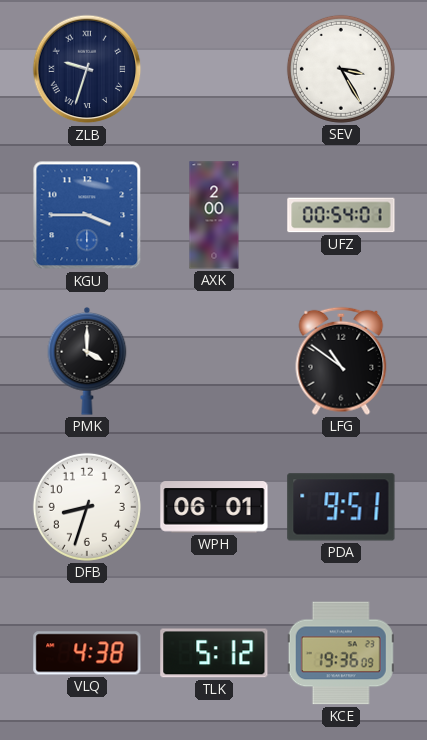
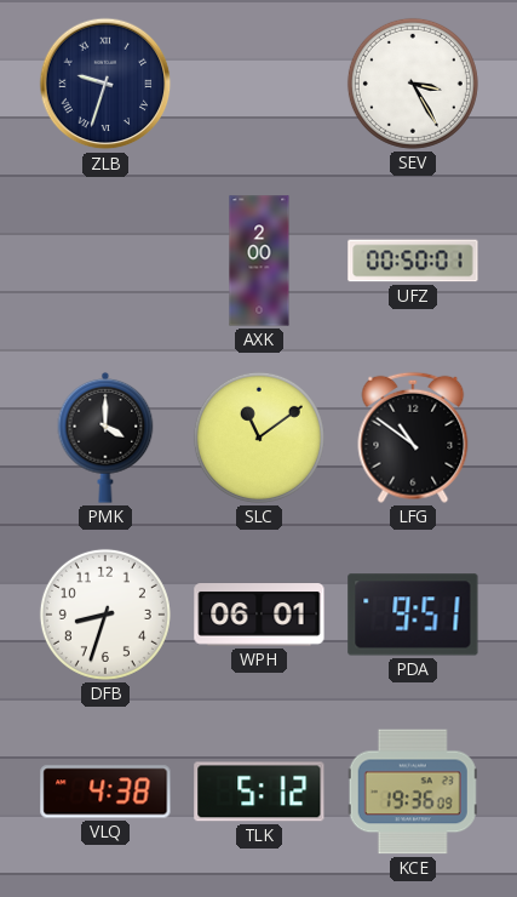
KGU: 3:45 -> none
UFZ: 00:54 -> 00:50
SLC: none -> 11:09
